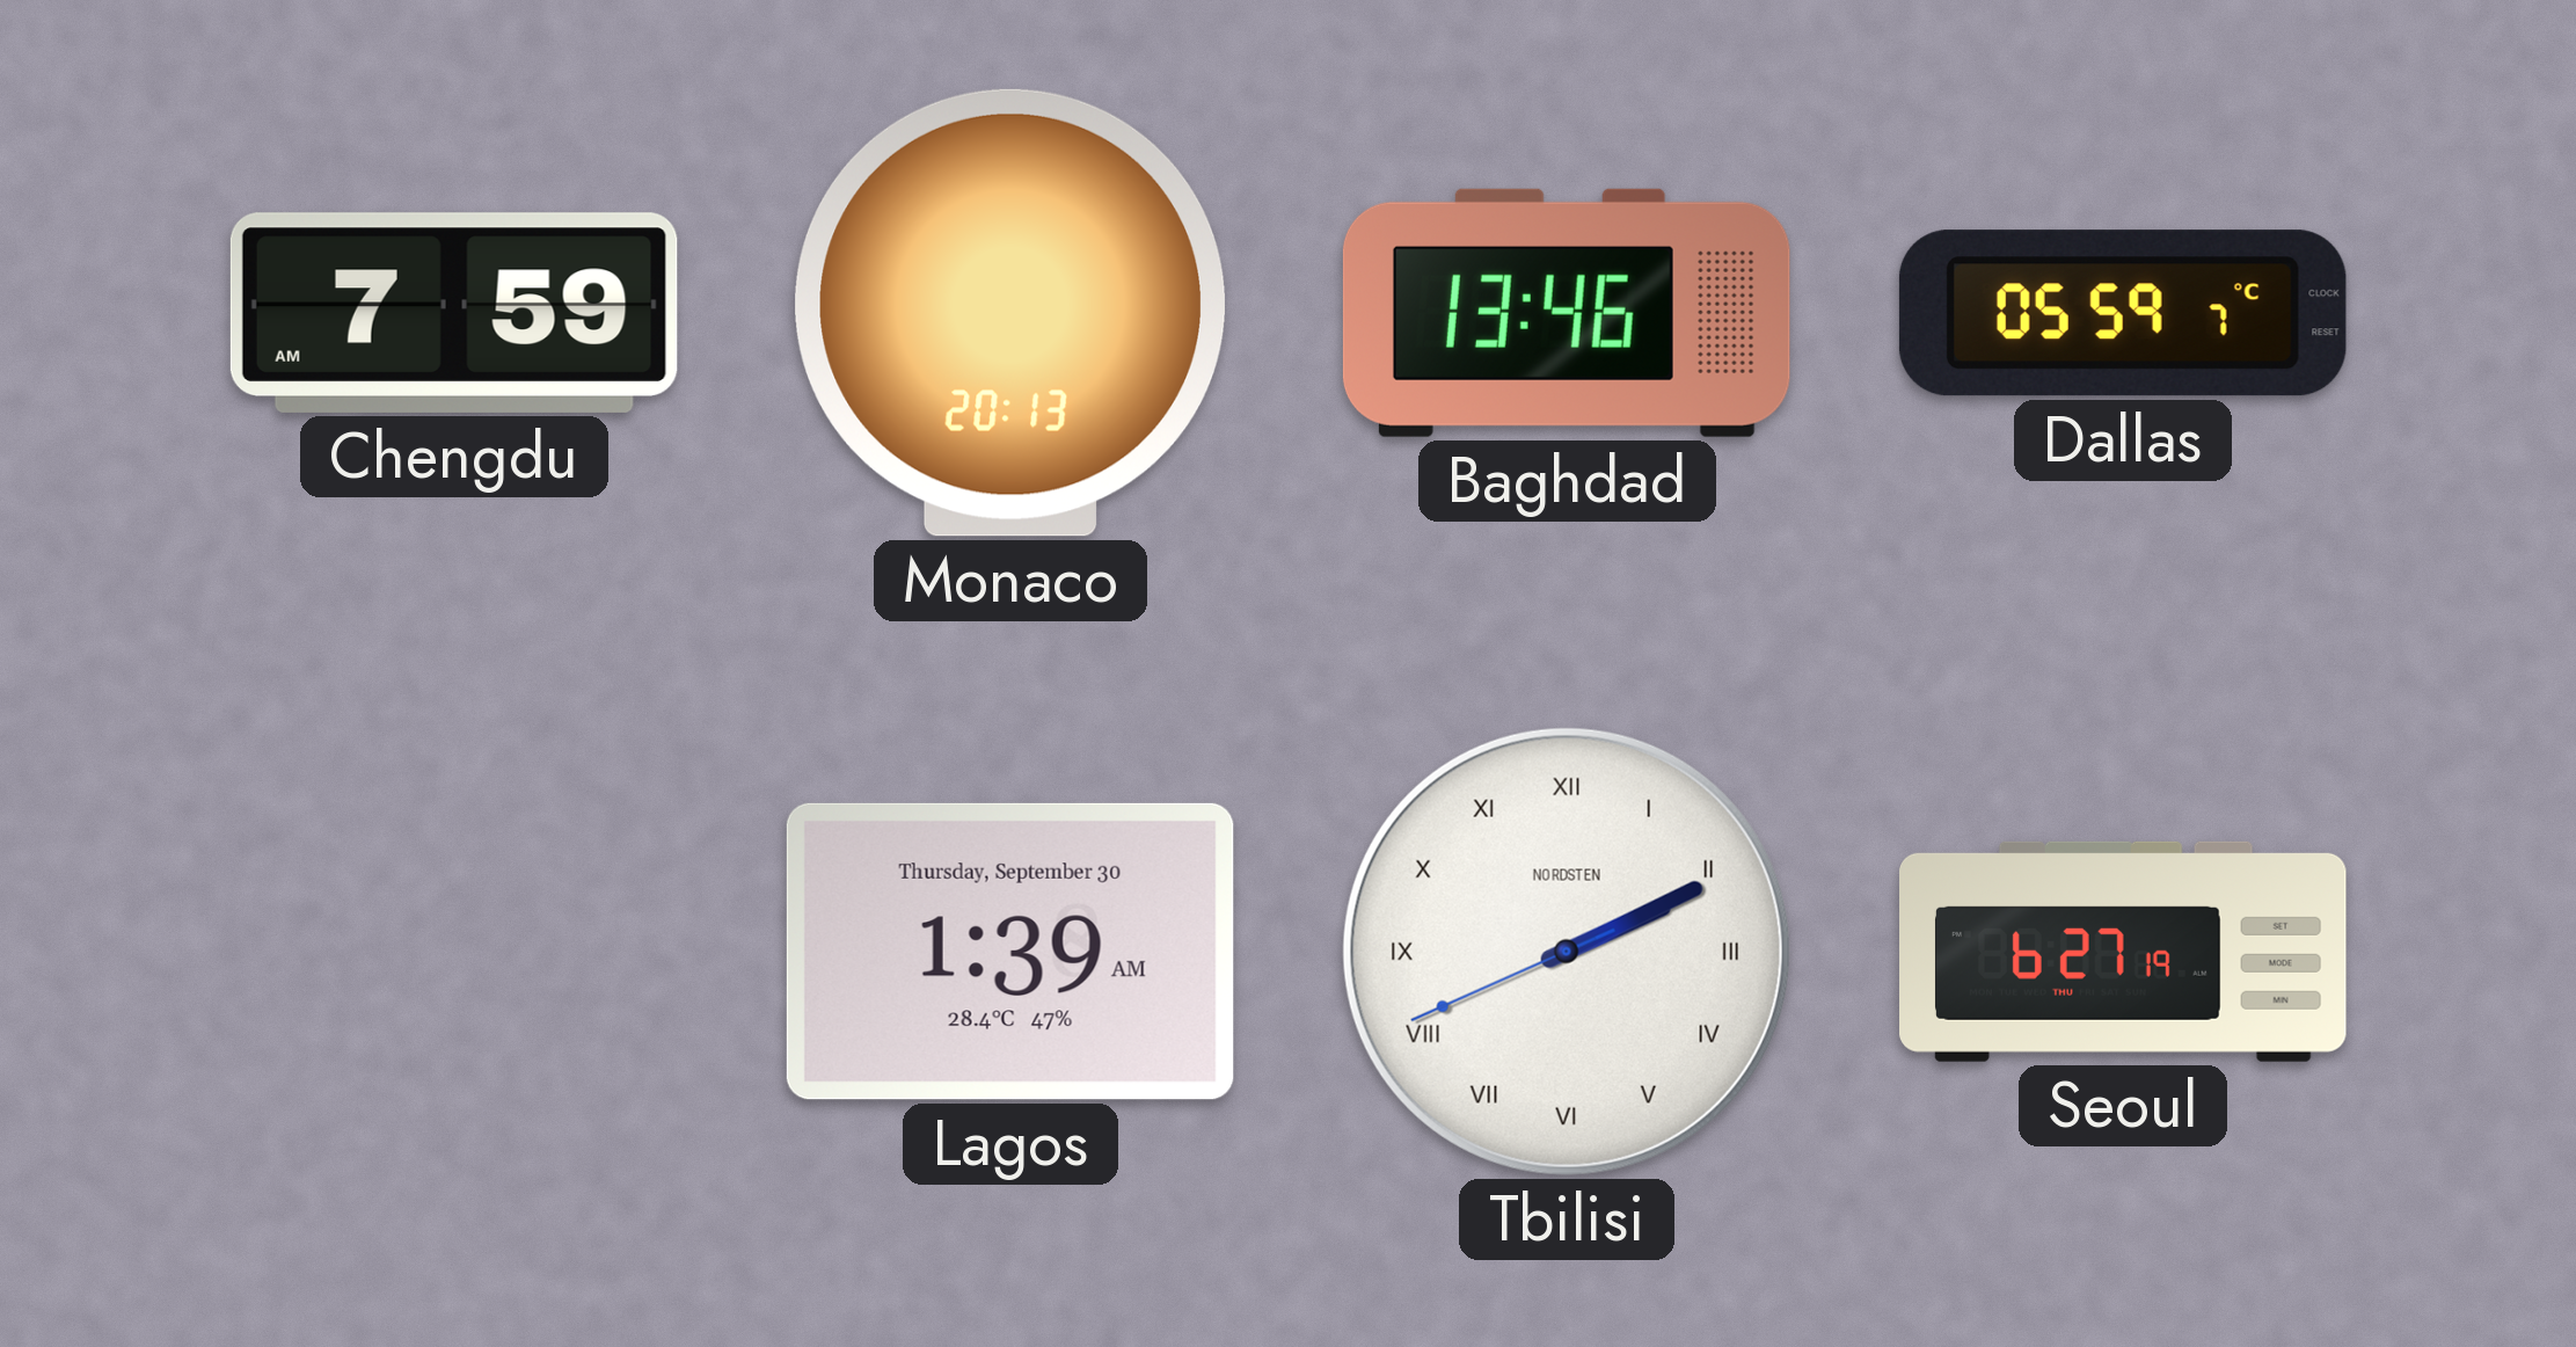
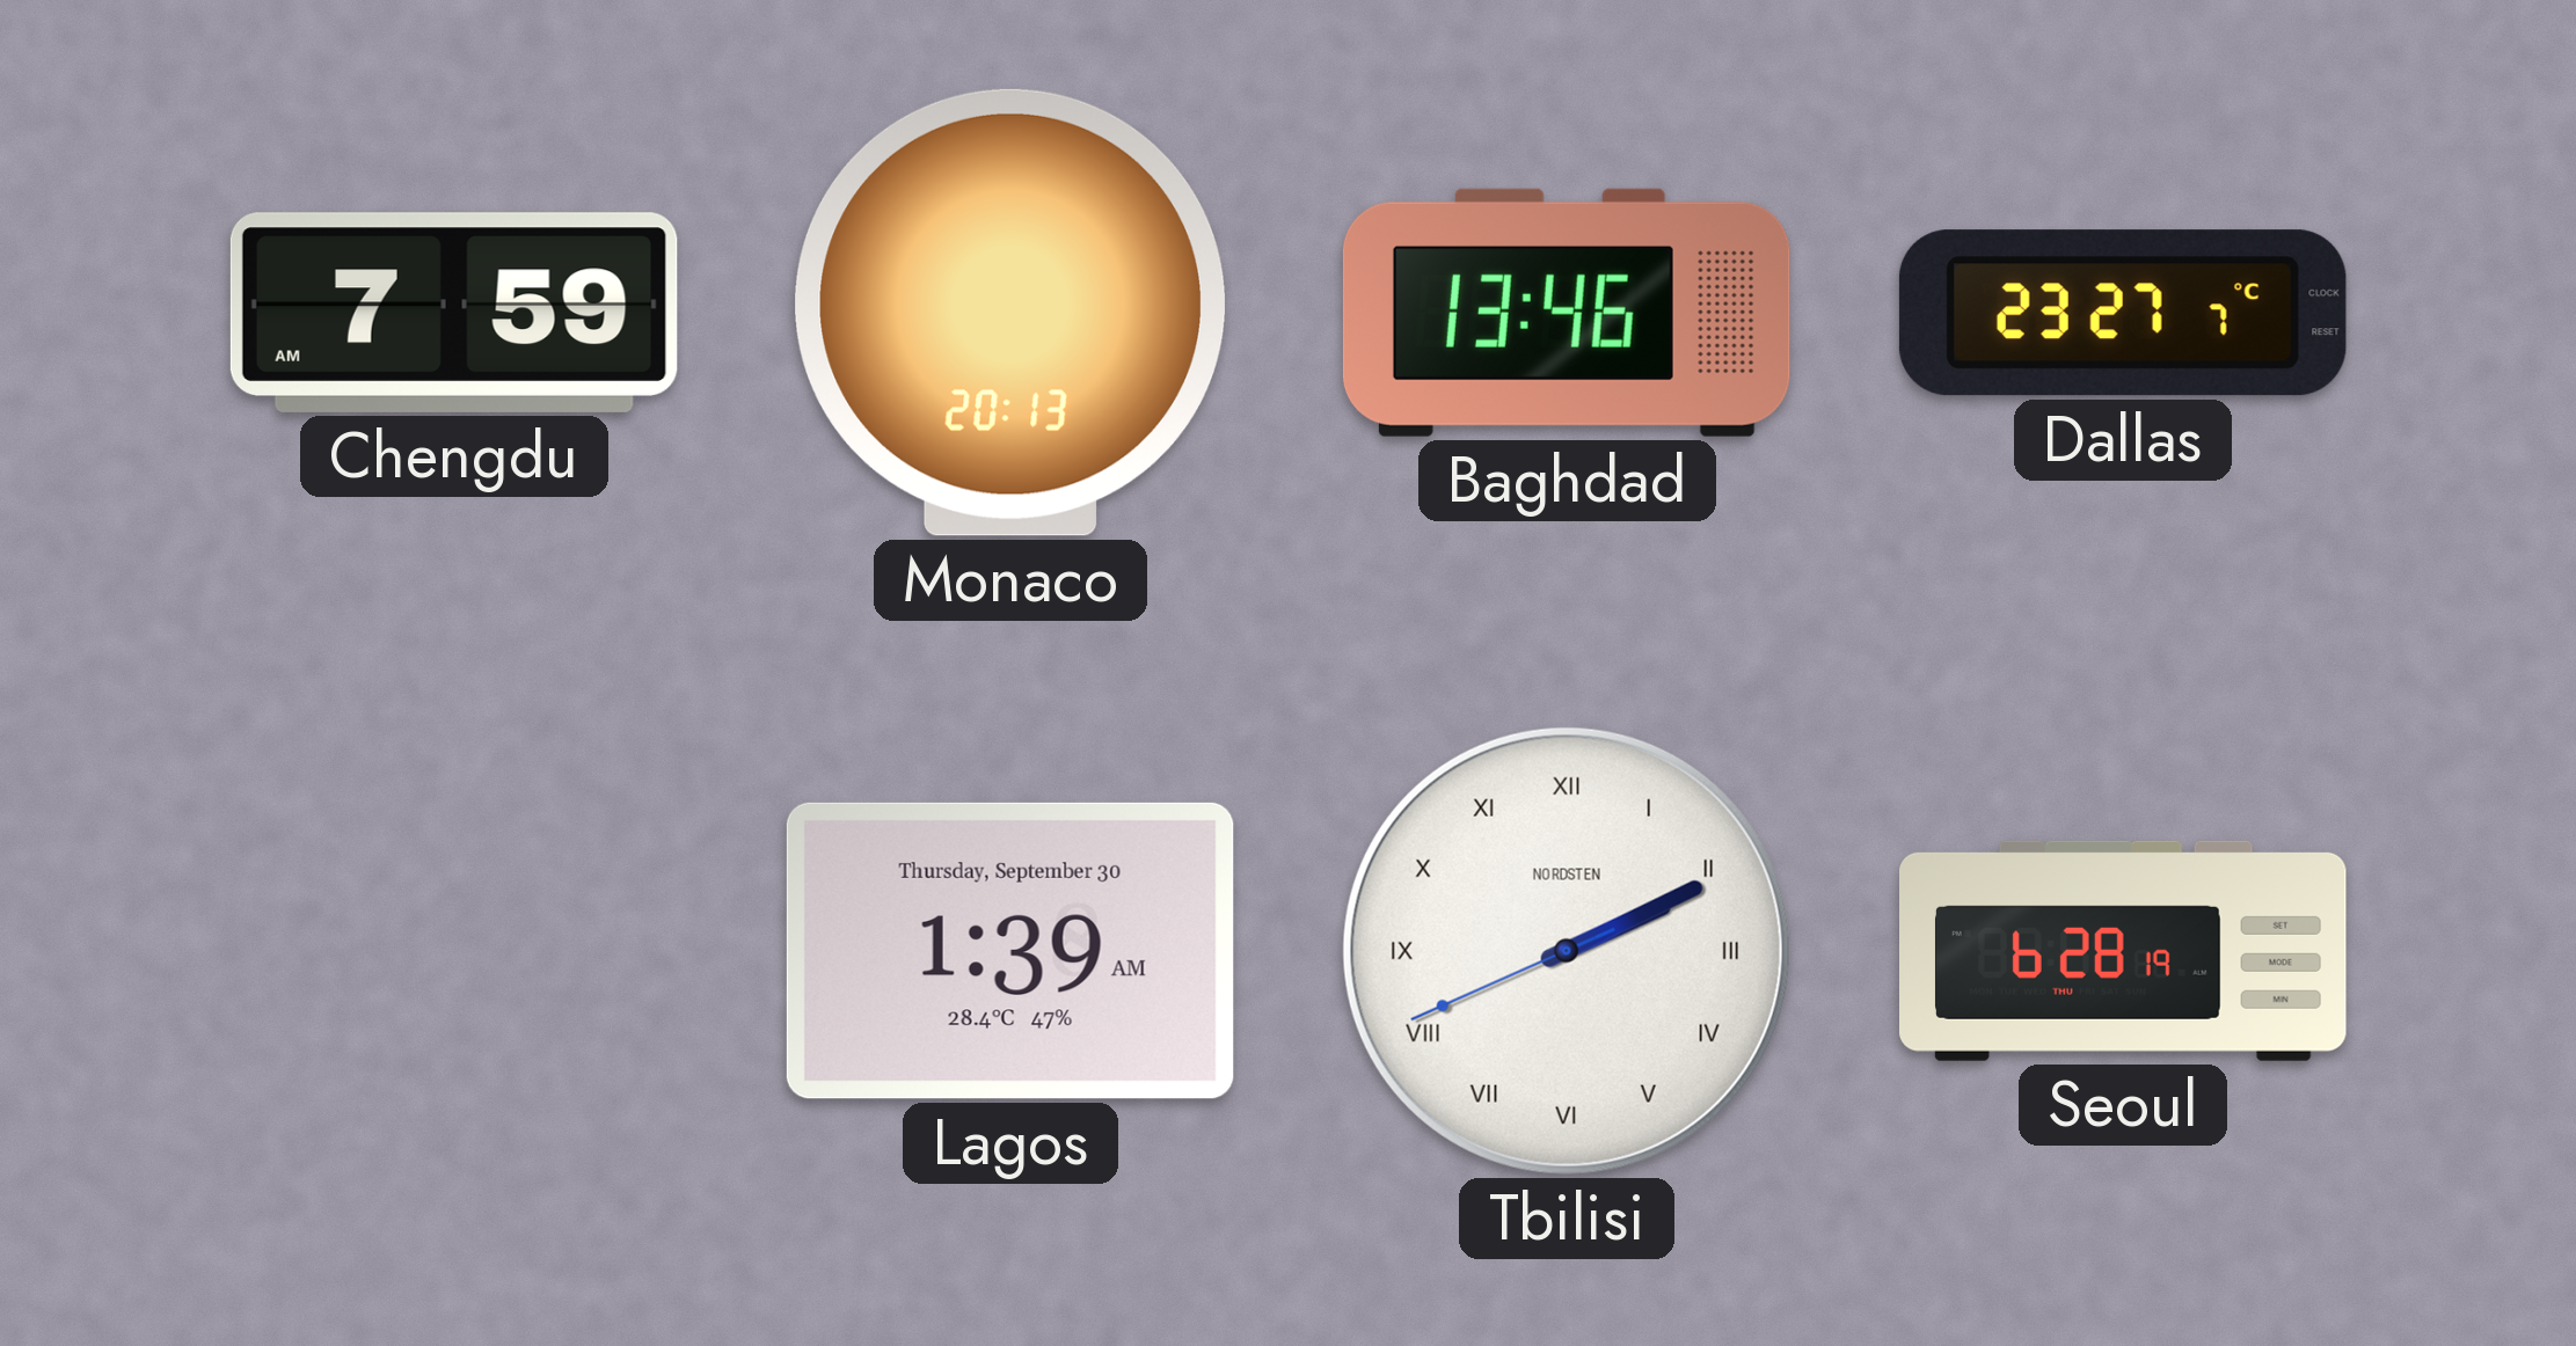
Dallas: 05:59 -> 23:27
Seoul: 6:27 -> 6:28
